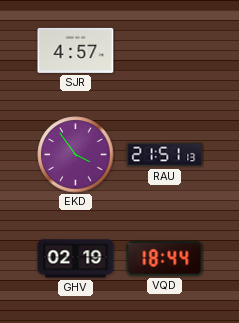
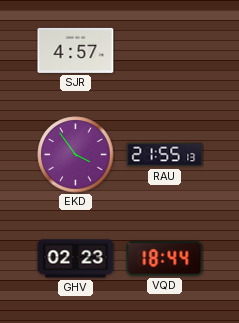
RAU: 21:51 -> 21:55
GHV: 02:19 -> 02:23
